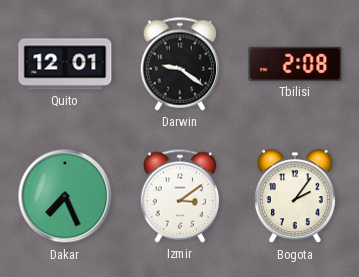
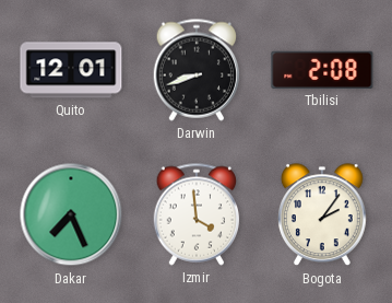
Darwin: 9:21 -> 8:42
Izmir: 3:09 -> 3:59
